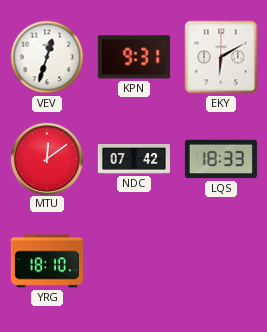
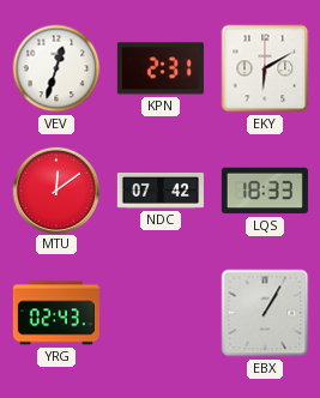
KPN: 9:31 -> 2:31
YRG: 18:10 -> 02:43
EBX: none -> 1:05
